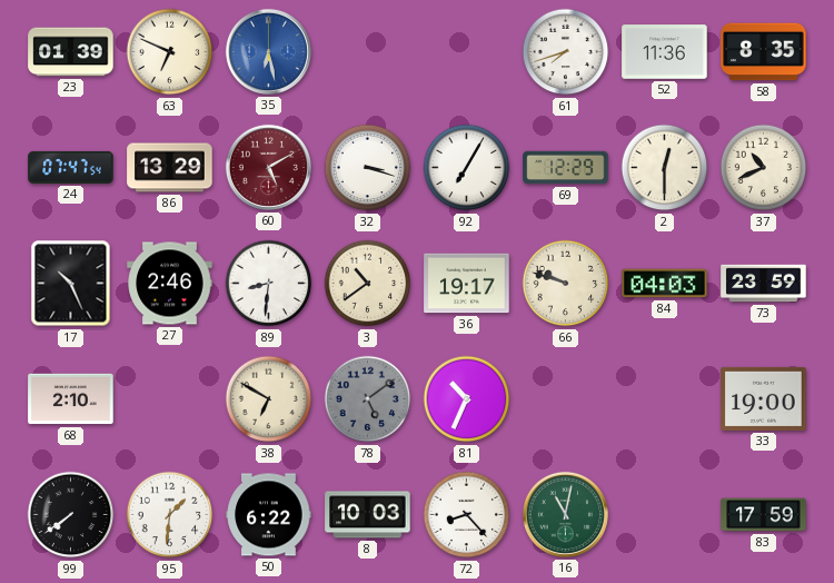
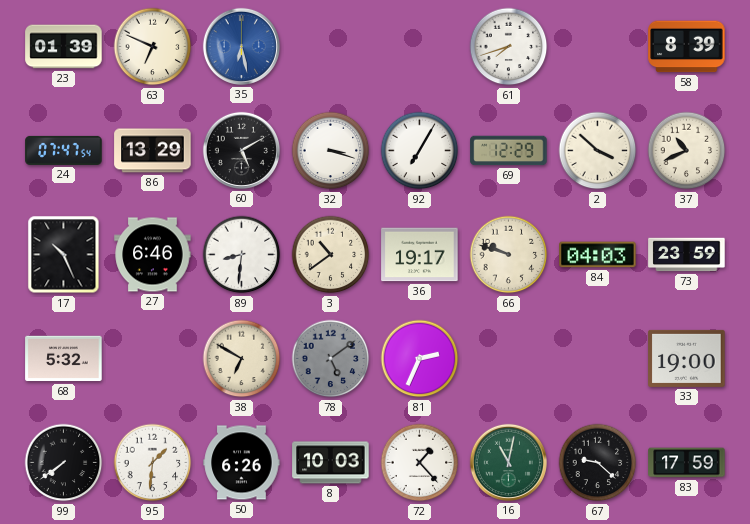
52: 11:36 -> none
58: 8:35 -> 8:39
60 dial: burgundy -> black
2: 12:30 -> 3:52
27: 2:46 -> 6:46
68: 2:10 -> 5:32
81: 10:34 -> 2:34
50: 6:22 -> 6:26
72: 8:23 -> 1:23
67: none -> 9:22
